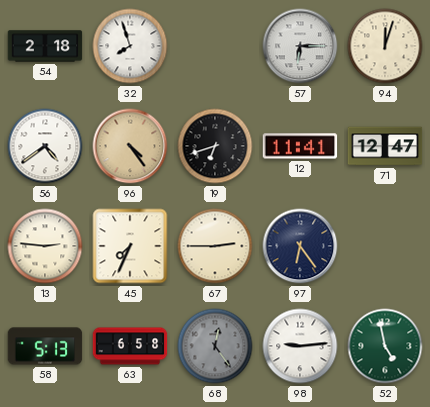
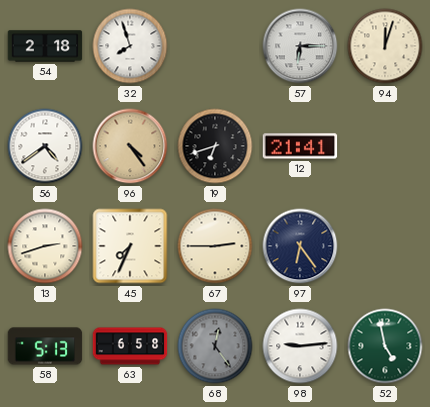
12: 11:41 -> 21:41
71: 12:47 -> none
13: 2:46 -> 2:42
